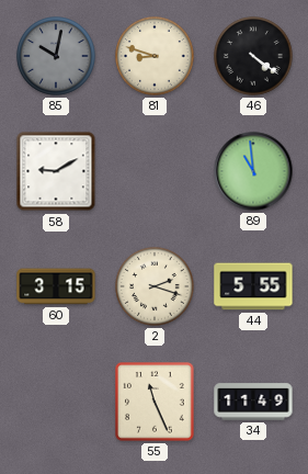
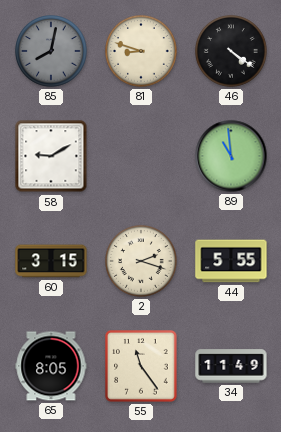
85: 10:02 -> 8:02
65: none -> 8:05
55: 11:26 -> 11:24
